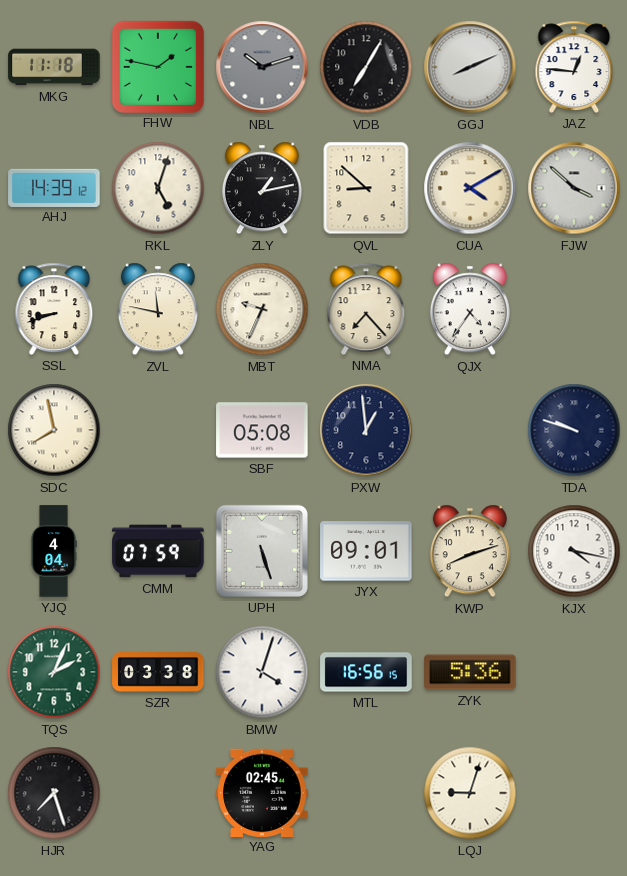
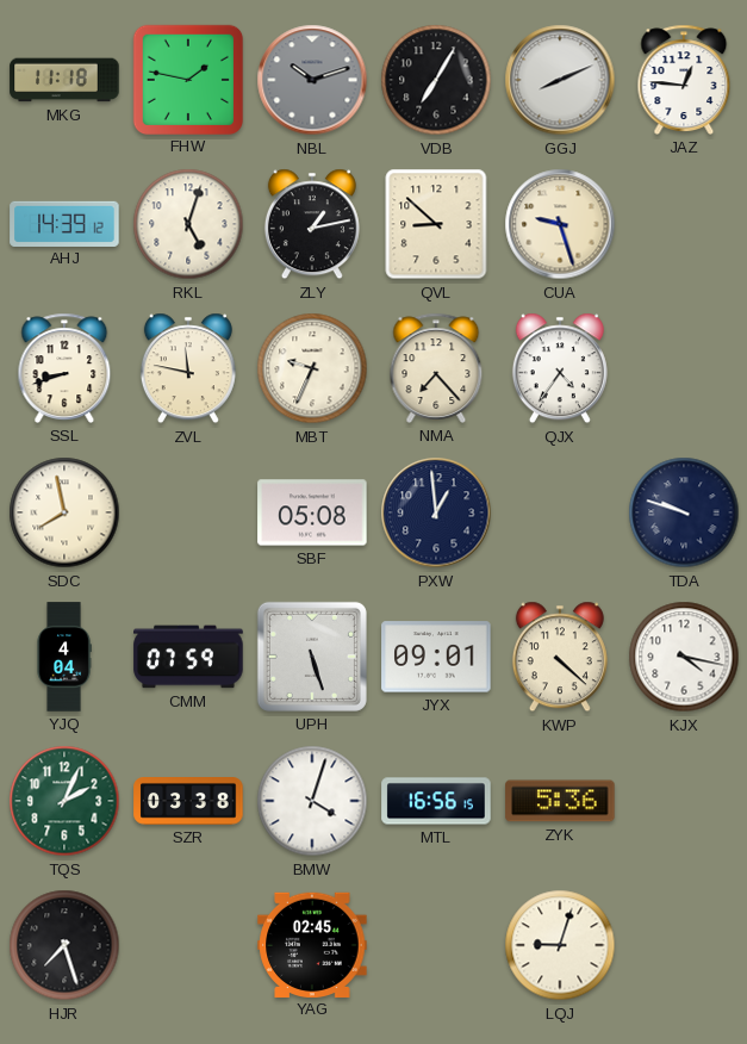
CUA: 4:10 -> 9:27
FJW: 3:52 -> none
KWP: 8:12 -> 4:22
